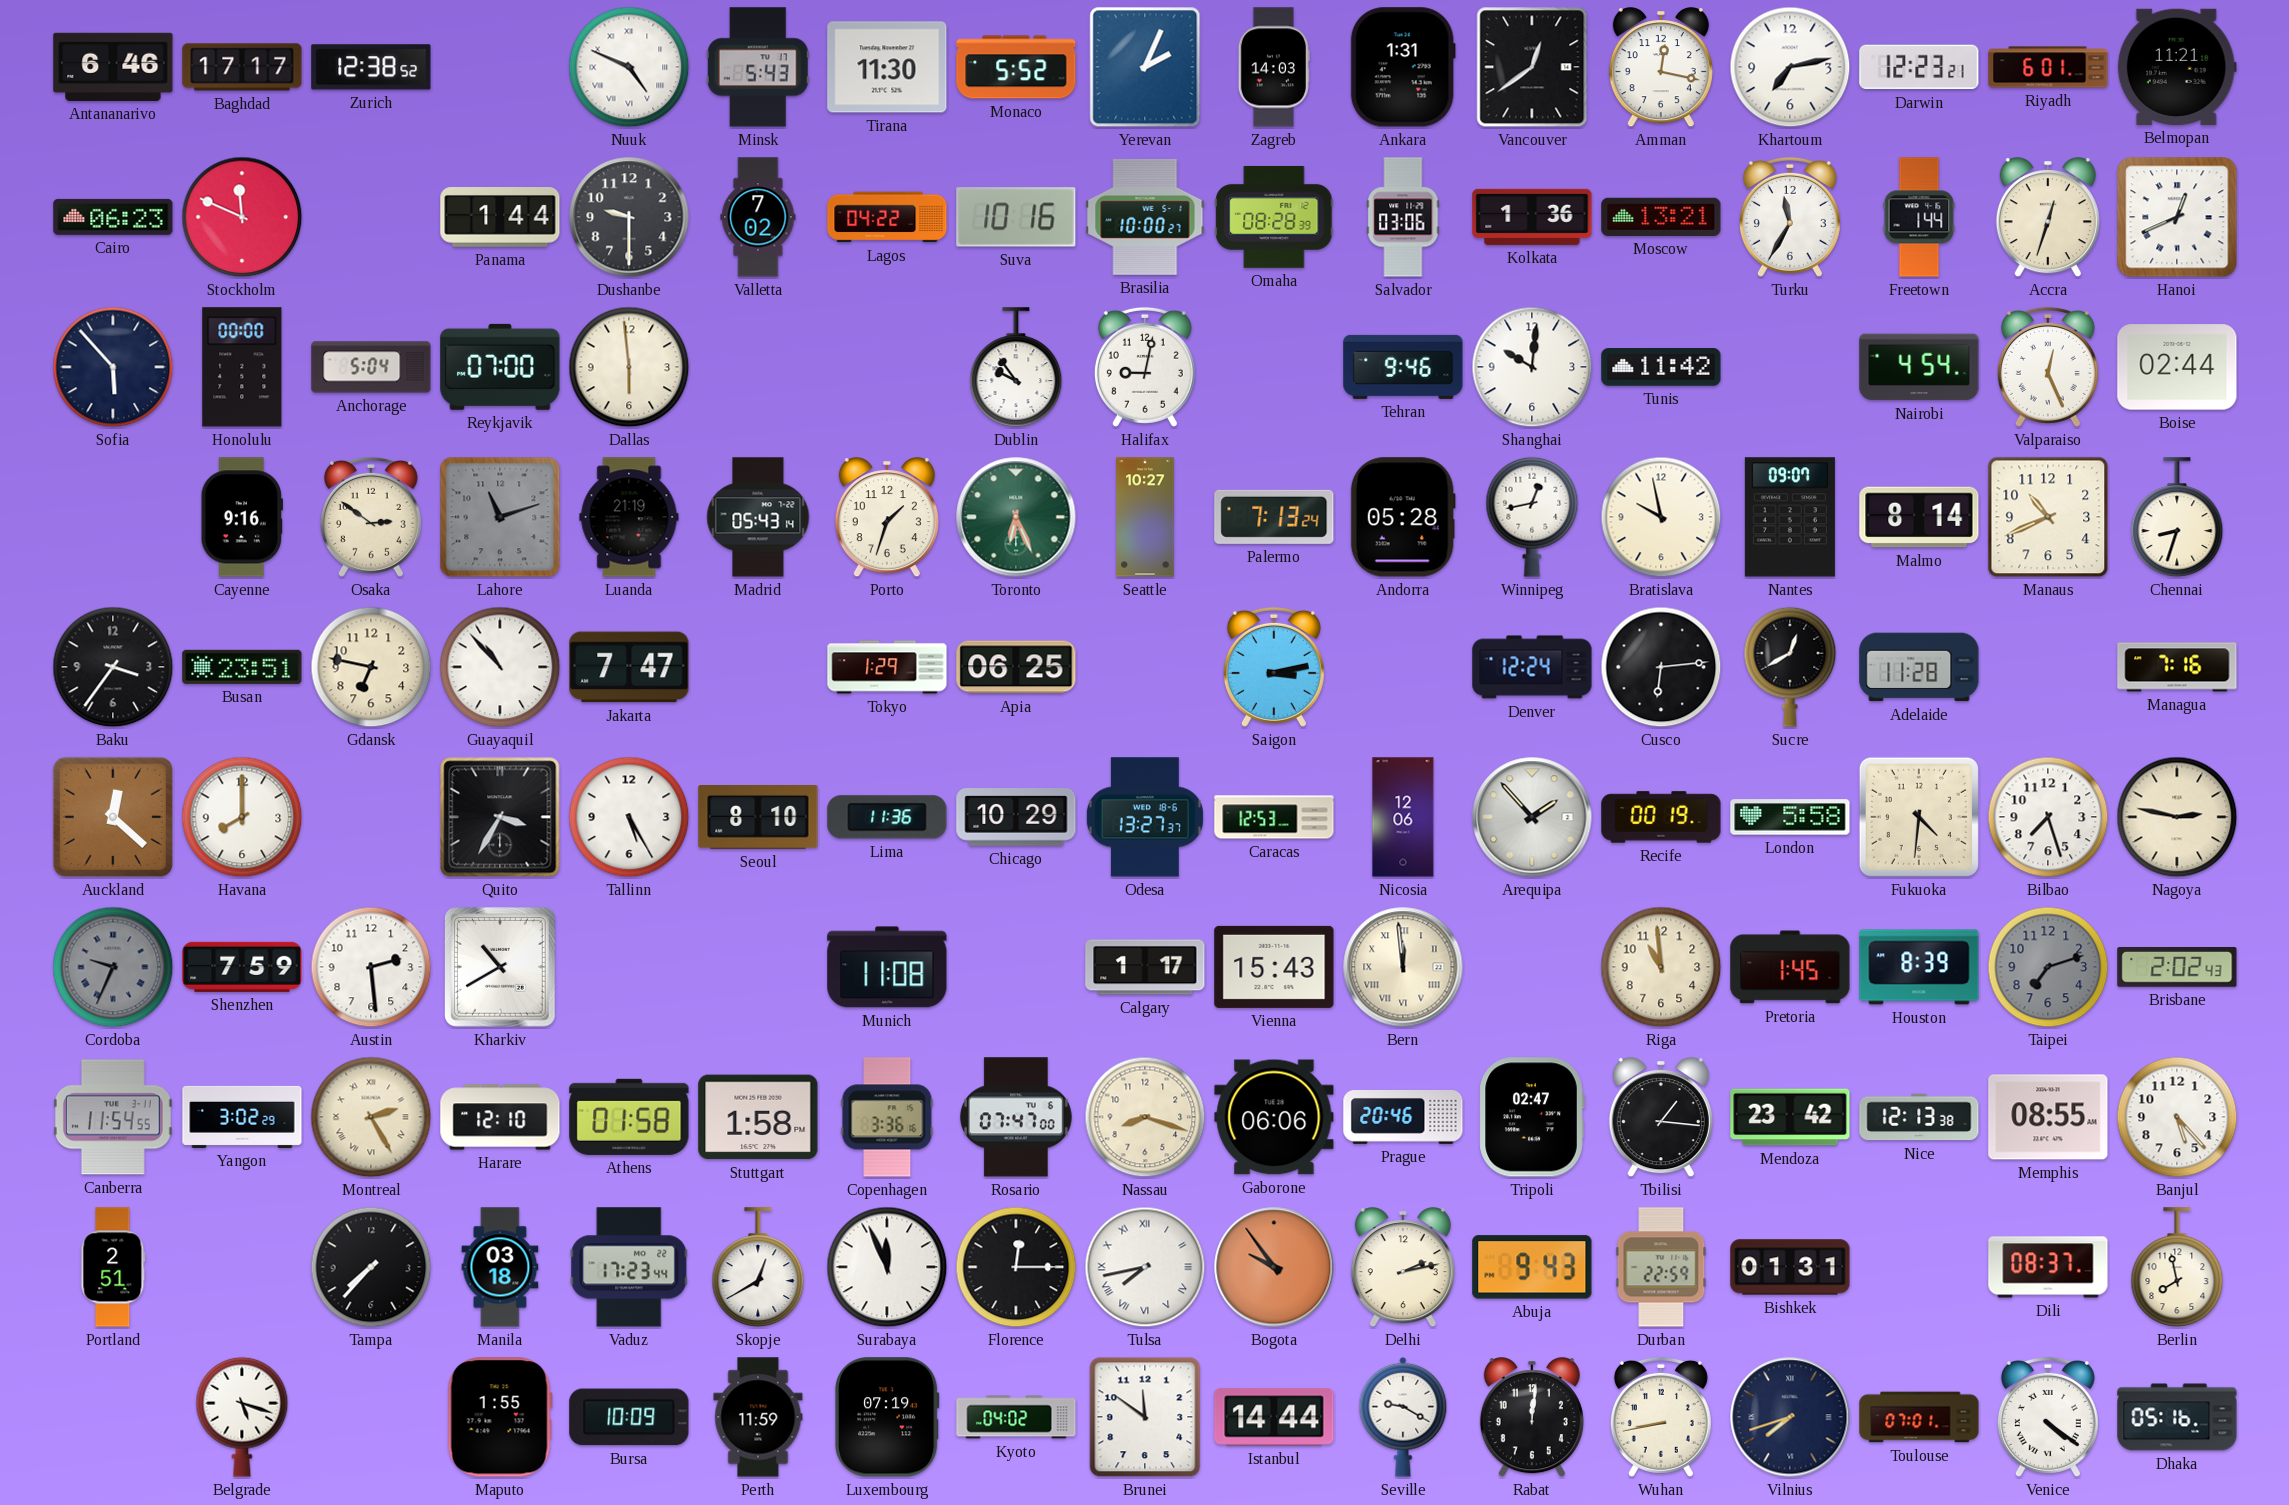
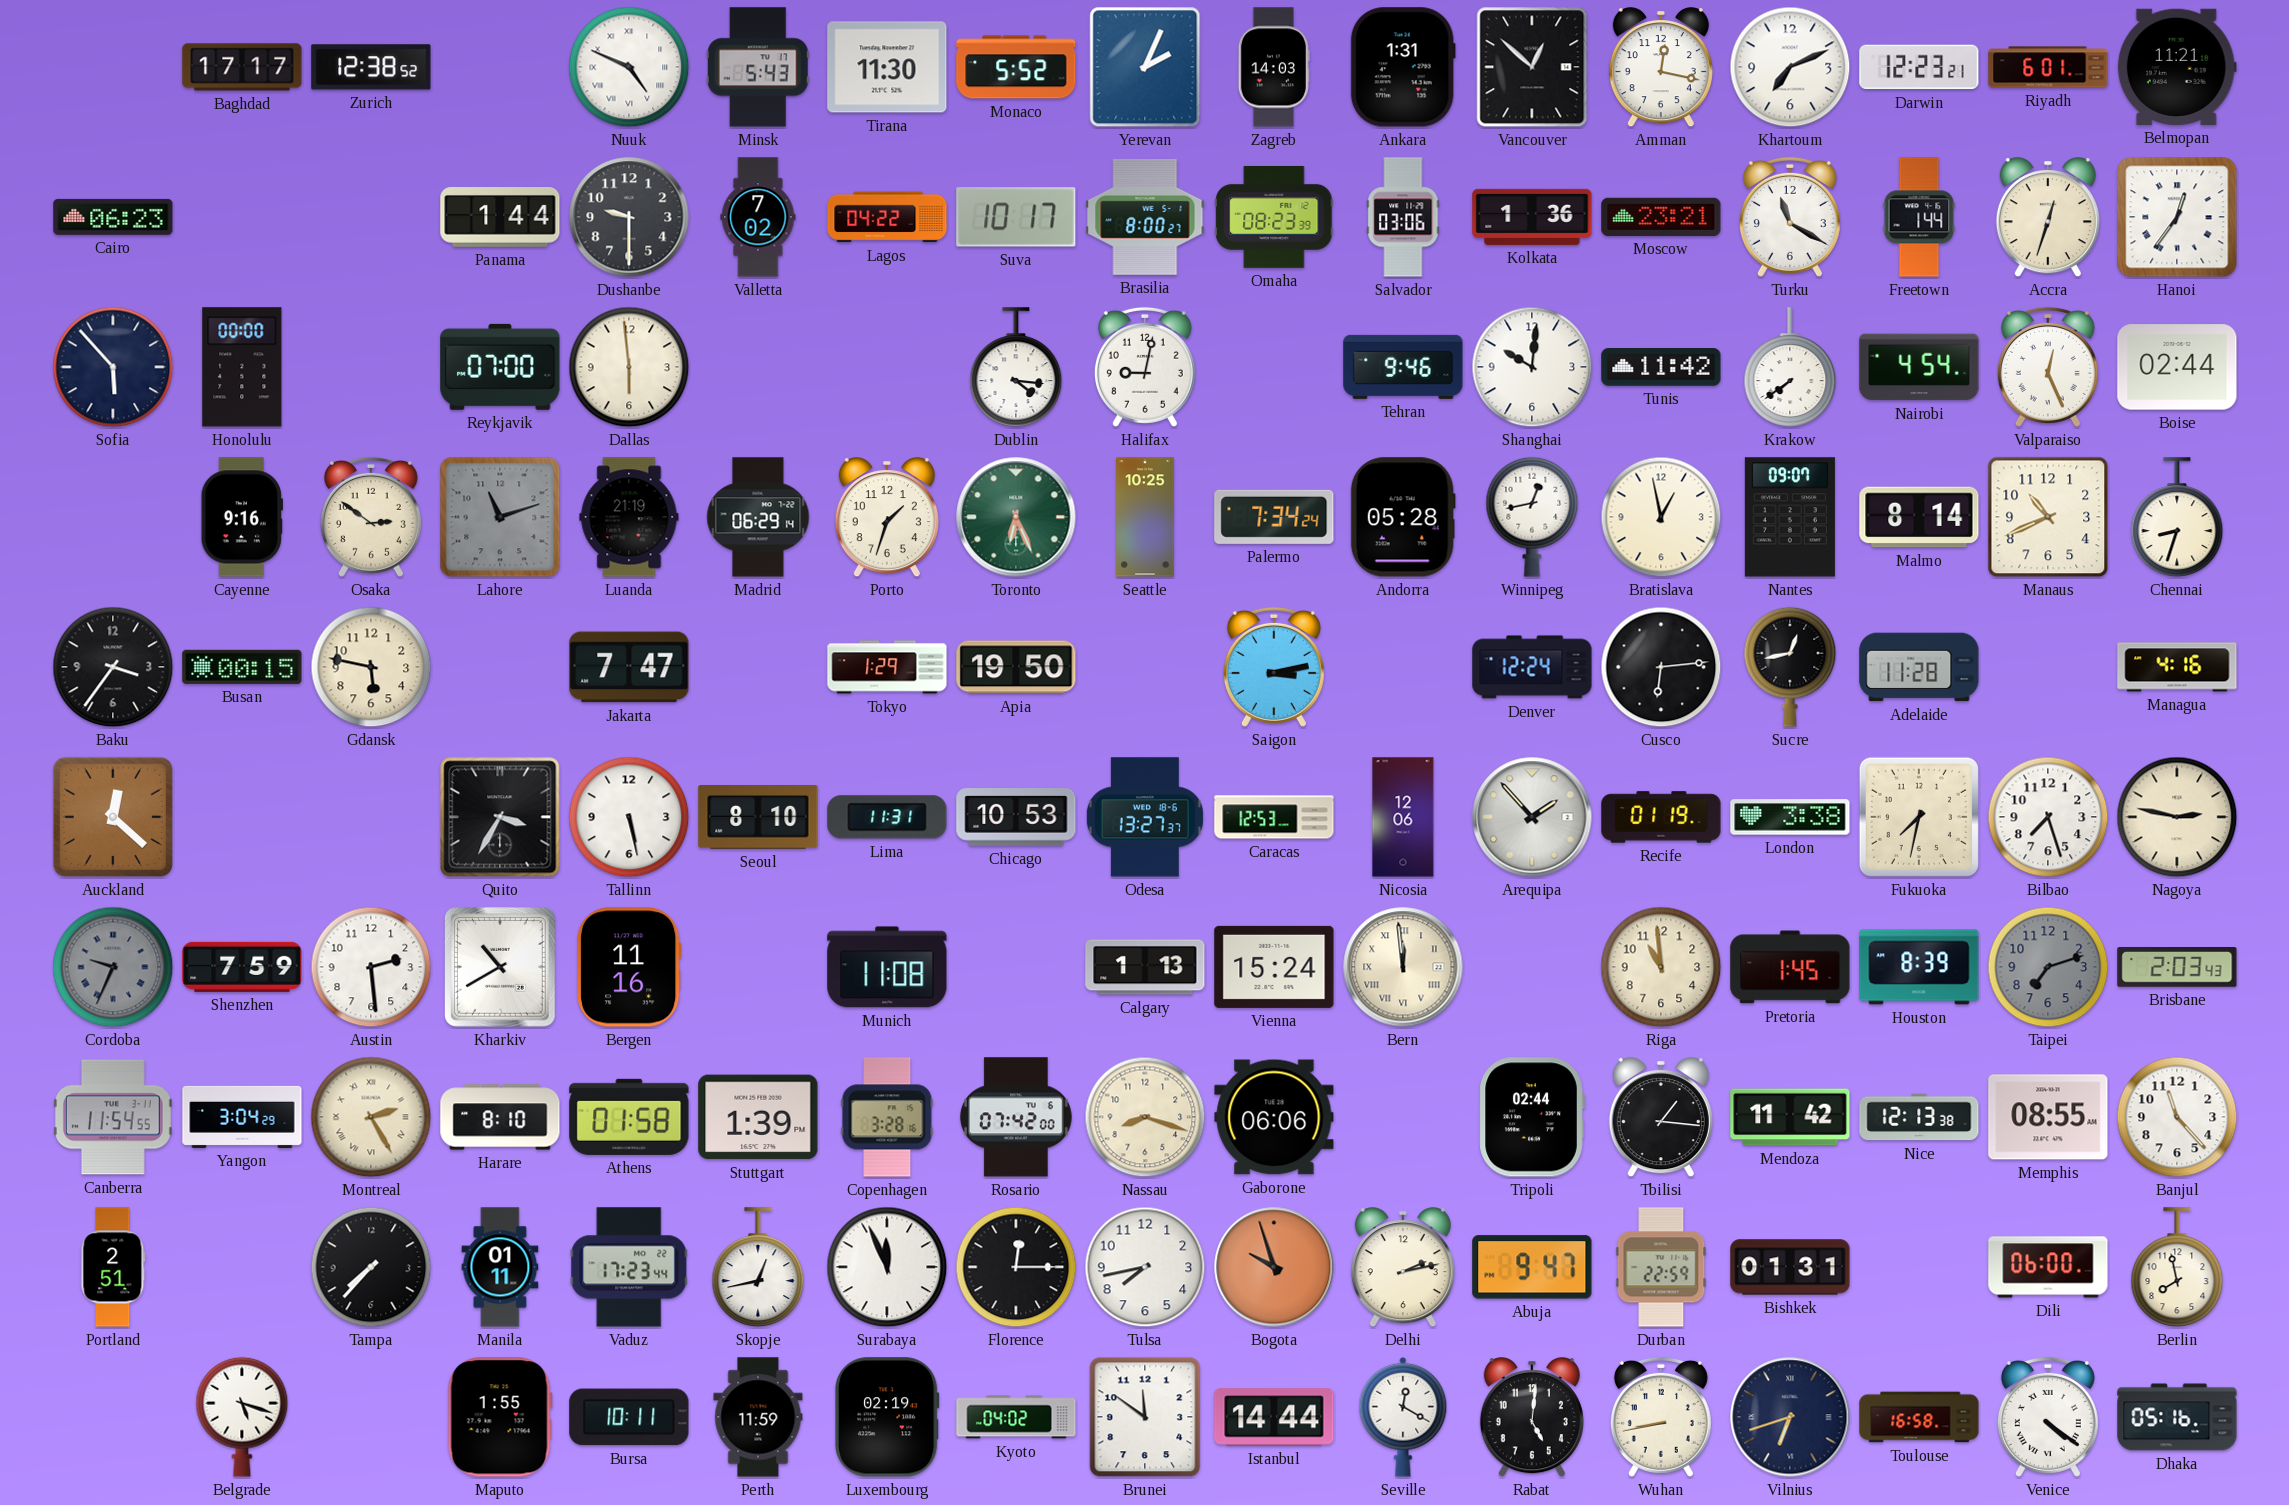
Antananarivo: 6:46 -> none
Vancouver: 12:39 -> 12:52
Khartoum: 7:13 -> 7:11
Stockholm: 11:49 -> none
Suva: 10:16 -> 10:17
Brasilia: 10:00 -> 8:00
Omaha: 08:28 -> 08:23
Moscow: 13:21 -> 23:21
Turku: 11:35 -> 11:20
Hanoi: 12:41 -> 12:36
Anchorage: 5:04 -> none
Dublin: 9:54 -> 4:16
Krakow: none -> 7:39
Madrid: 05:43 -> 06:29
Seattle: 10:27 -> 10:25
Palermo: 7:13 -> 7:34
Bratislava: 9:58 -> 12:58
Busan: 23:51 -> 00:15
Gdansk: 6:47 -> 5:47
Guayaquil: 10:53 -> none
Apia: 06:25 -> 19:50
Sucre: 12:40 -> 12:43
Managua: 7:16 -> 4:16
Havana: 8:00 -> none
Tallinn: 5:25 -> 5:28
Lima: 11:36 -> 11:31
Chicago: 10:29 -> 10:53
Recife: 00:19 -> 01:19
London: 5:58 -> 3:38
Fukuoka: 4:31 -> 7:32
Bergen: none -> 11:16
Calgary: 1:17 -> 1:13
Vienna: 15:43 -> 15:24
Brisbane: 2:02 -> 2:03
Yangon: 3:02 -> 3:04
Harare: 12:10 -> 8:10
Stuttgart: 1:58 -> 1:39
Copenhagen: 3:36 -> 3:28
Rosario: 07:47 -> 07:42
Prague: 20:46 -> none
Tripoli: 02:47 -> 02:44
Mendoza: 23:42 -> 11:42
Banjul: 5:23 -> 11:23
Manila: 03:18 -> 01:11
Skopje: 12:40 -> 12:43
Tulsa numerals: Roman -> Arabic
Bogota: 9:54 -> 9:57
Abuja: 9:43 -> 9:47
Dili: 08:37 -> 06:00
Bursa: 10:09 -> 10:11
Luxembourg: 07:19 -> 02:19
Seville: 9:20 -> 12:20
Rabat: 12:01 -> 5:01
Vilnius: 7:42 -> 6:42
Toulouse: 07:01 -> 16:58
